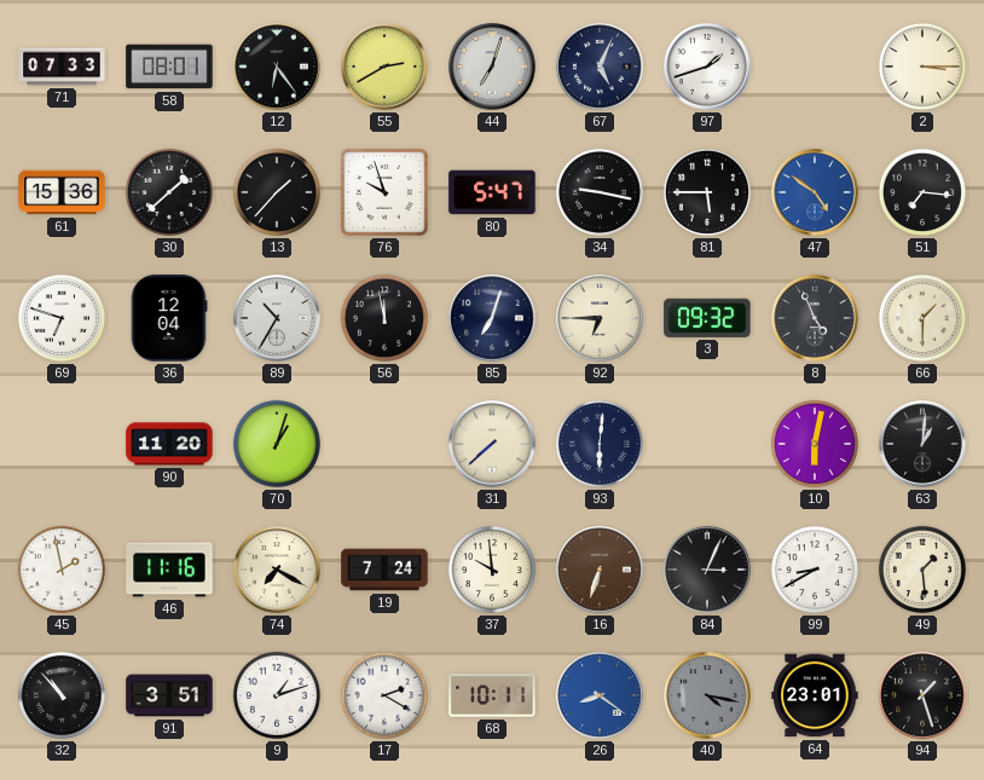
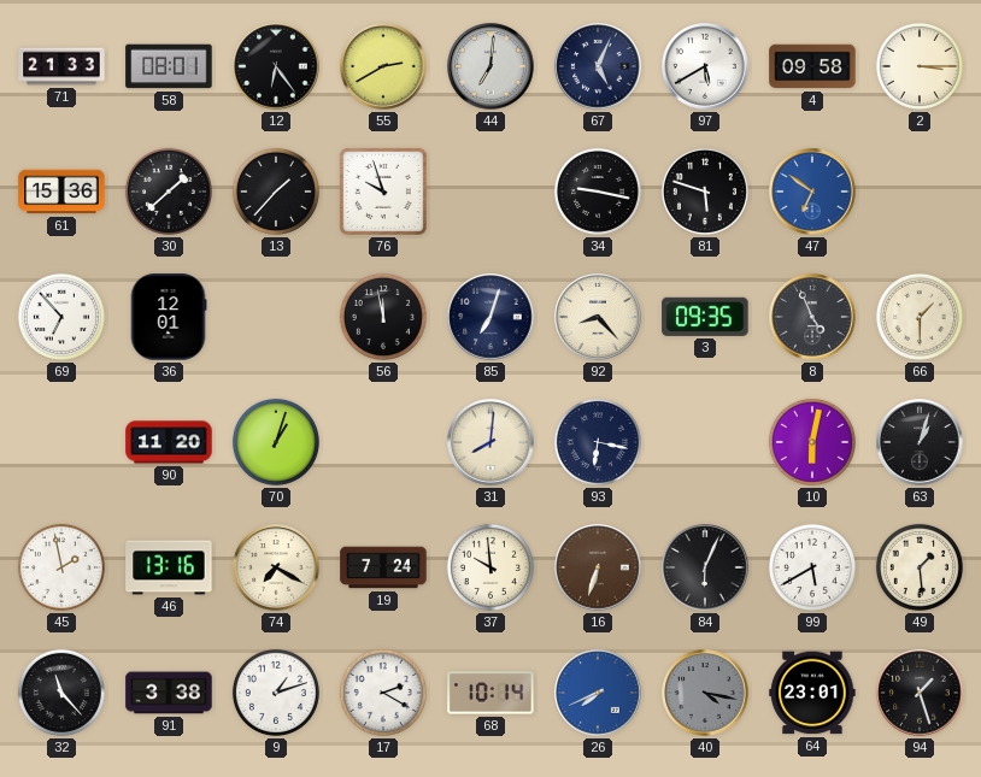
71: 07:33 -> 21:33
44: 7:03 -> 7:01
97: 1:42 -> 5:40
4: none -> 09:58
80: 5:47 -> none
81: 5:45 -> 5:48
47: 4:51 -> 6:51
51: 7:16 -> none
69: 6:48 -> 6:53
36: 12:04 -> 12:01
89: 10:35 -> none
92: 6:45 -> 8:23
3: 09:32 -> 09:35
31: 7:38 -> 8:01
93: 6:01 -> 6:17
63: 1:01 -> 1:03
46: 11:16 -> 13:16
84: 3:04 -> 6:04
99: 8:40 -> 5:40
32: 10:53 -> 11:23
91: 3:51 -> 3:38
68: 10:11 -> 10:14
26: 8:21 -> 7:41
